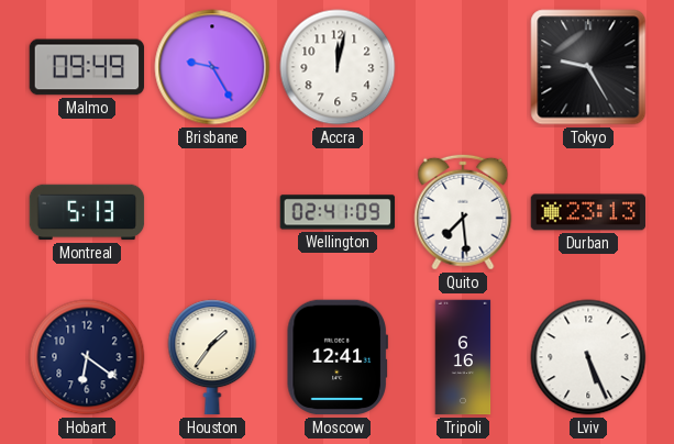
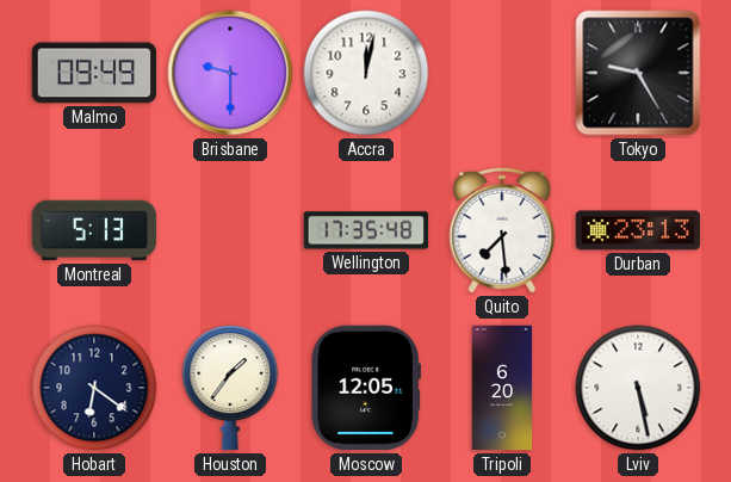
Brisbane: 9:25 -> 9:30
Wellington: 02:41 -> 17:35
Moscow: 12:41 -> 12:05
Tripoli: 6:16 -> 6:20
Lviv: 5:26 -> 5:28
